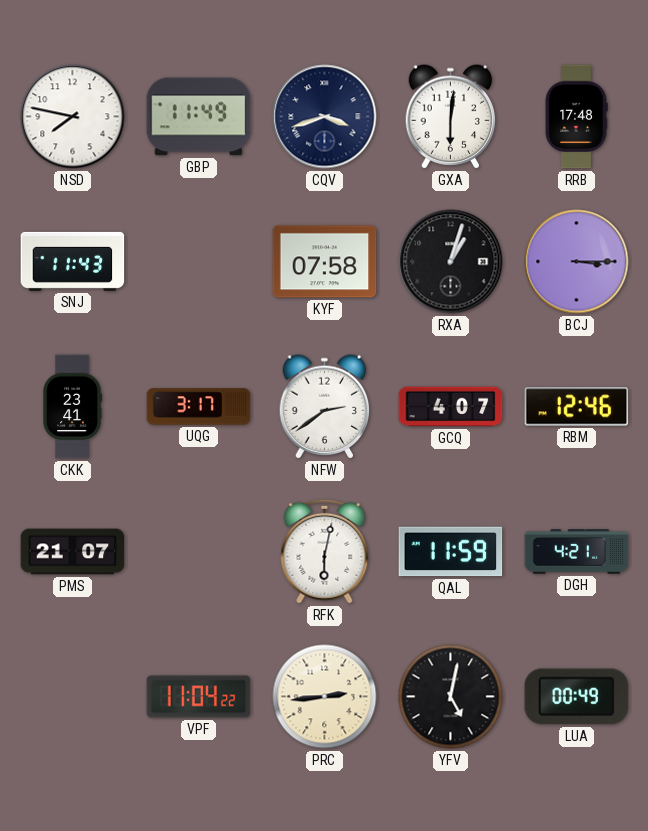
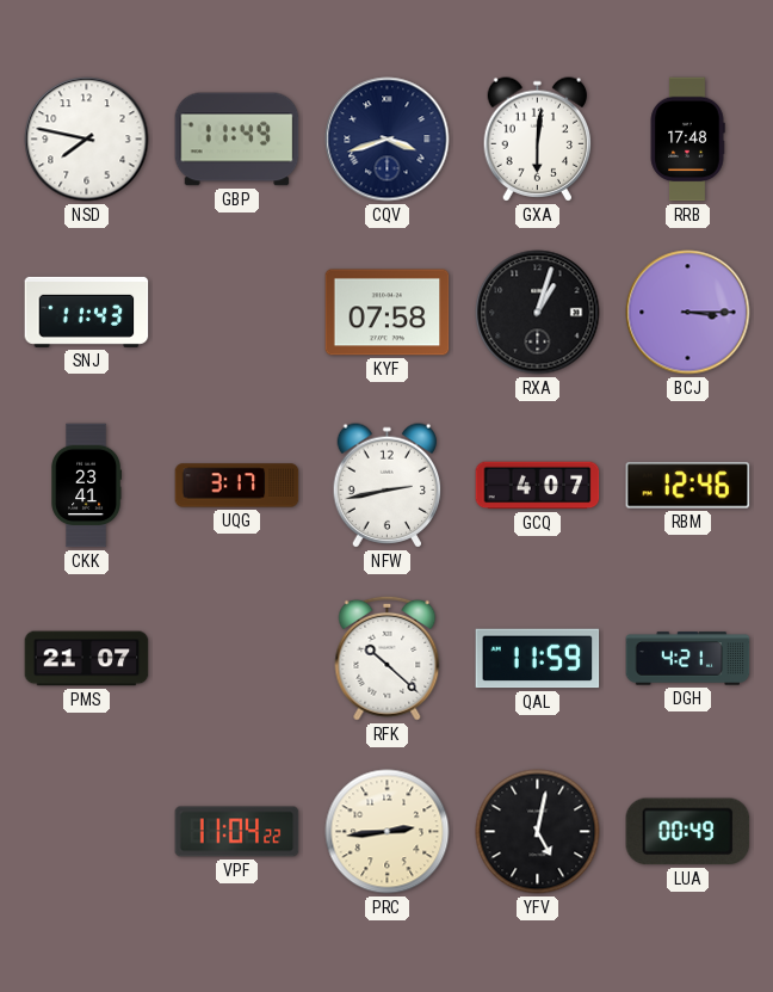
NFW: 2:39 -> 2:43
RFK: 6:02 -> 10:22
